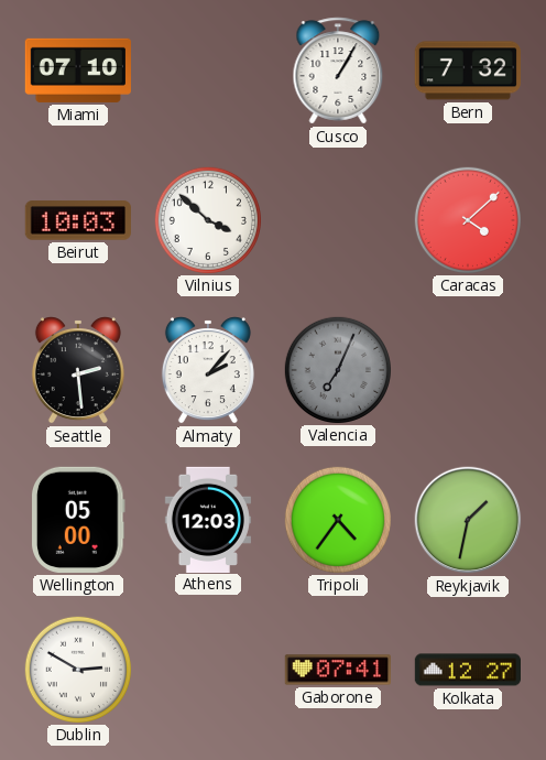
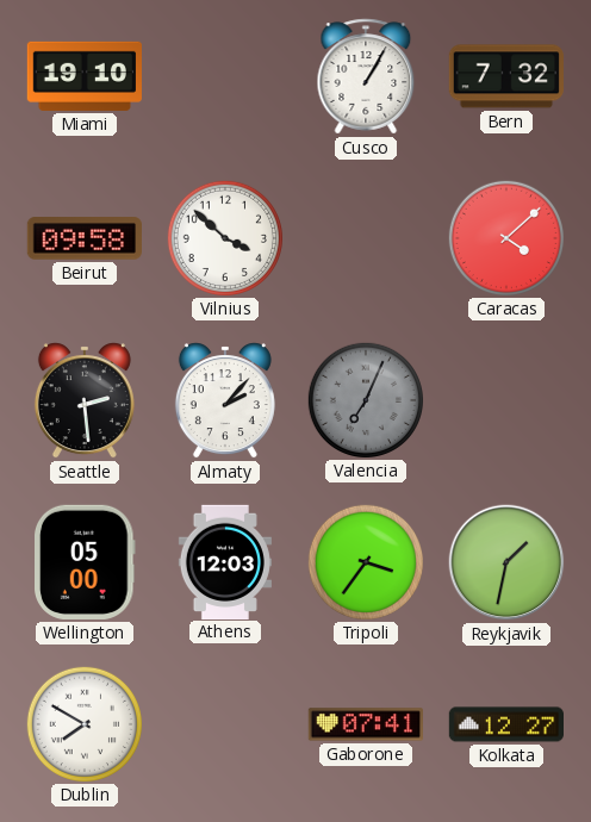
Miami: 07:10 -> 19:10
Beirut: 10:03 -> 09:58
Tripoli: 4:36 -> 3:36
Dublin: 2:50 -> 7:50
